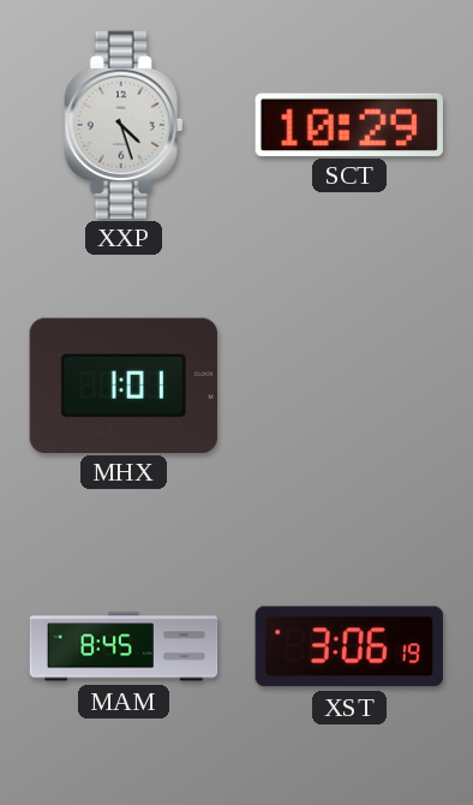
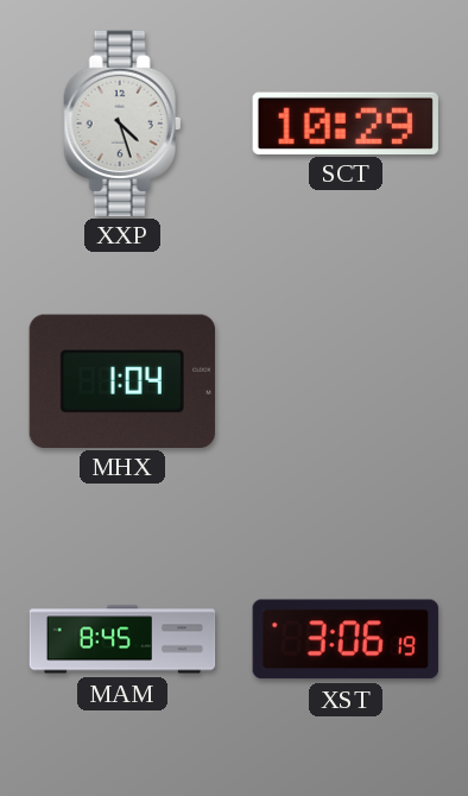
MHX: 1:01 -> 1:04
